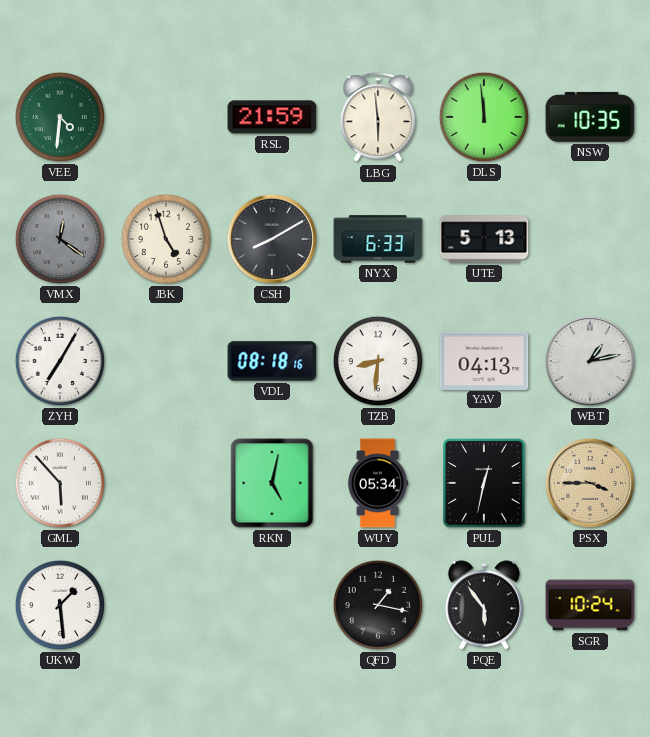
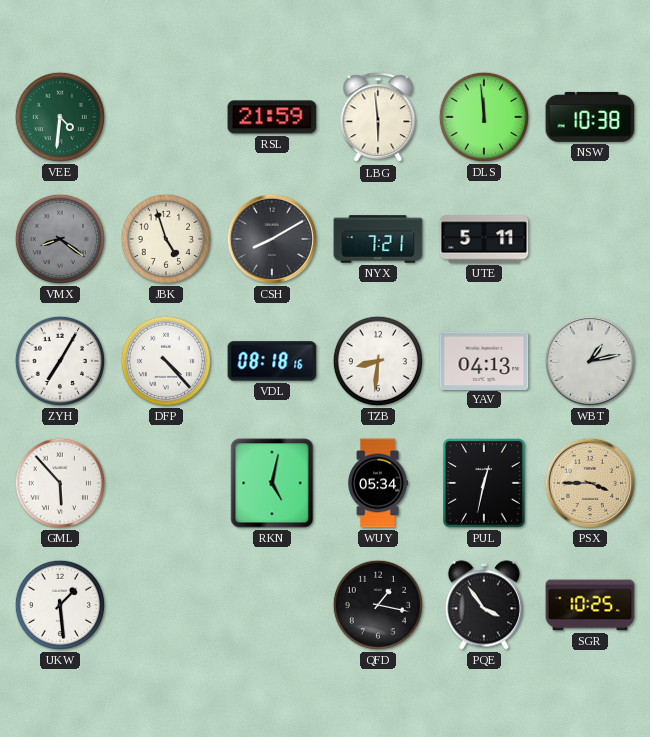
NSW: 10:35 -> 10:38
VMX: 12:21 -> 8:21
NYX: 6:33 -> 7:21
UTE: 5:13 -> 5:11
DFP: none -> 4:23
PQE: 5:54 -> 3:54
SGR: 10:24 -> 10:25
